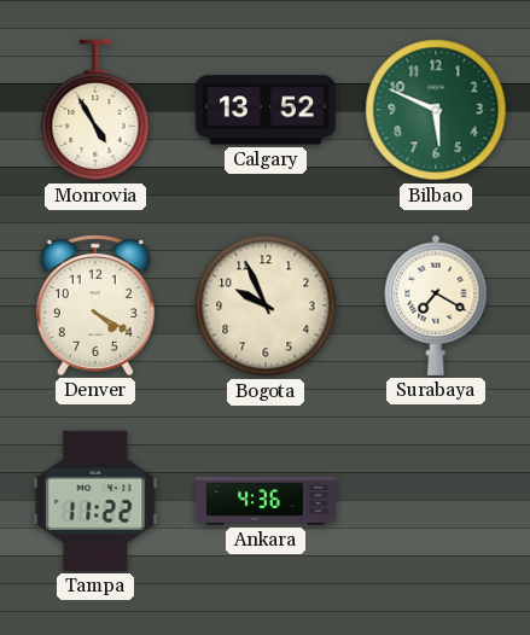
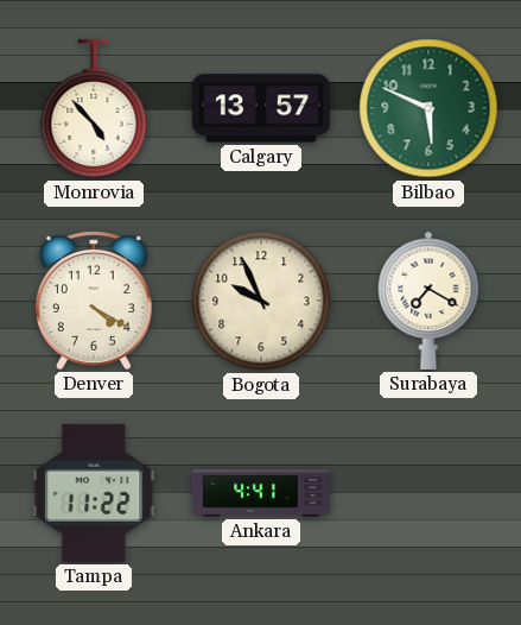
Monrovia: 4:55 -> 4:53
Calgary: 13:52 -> 13:57
Ankara: 4:36 -> 4:41
